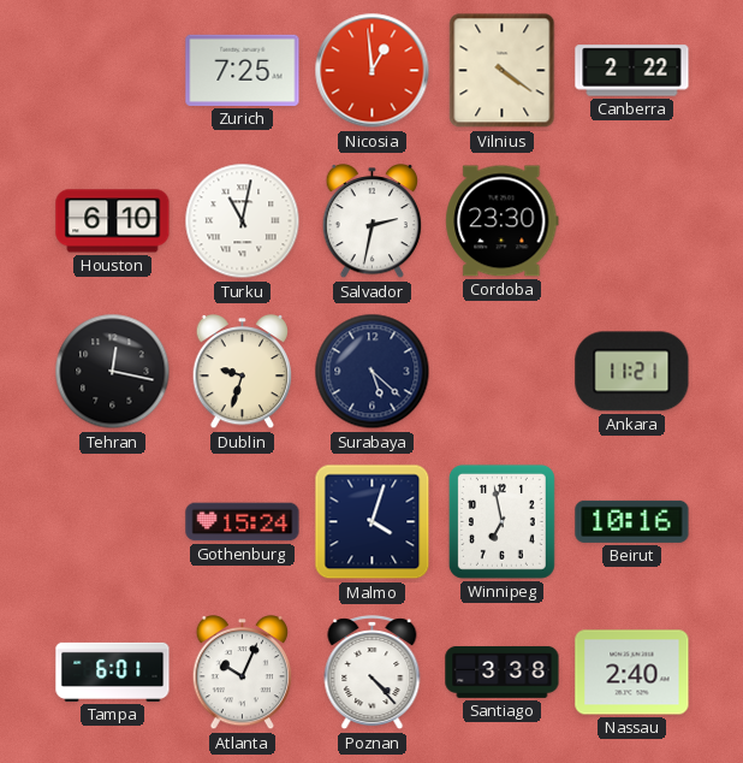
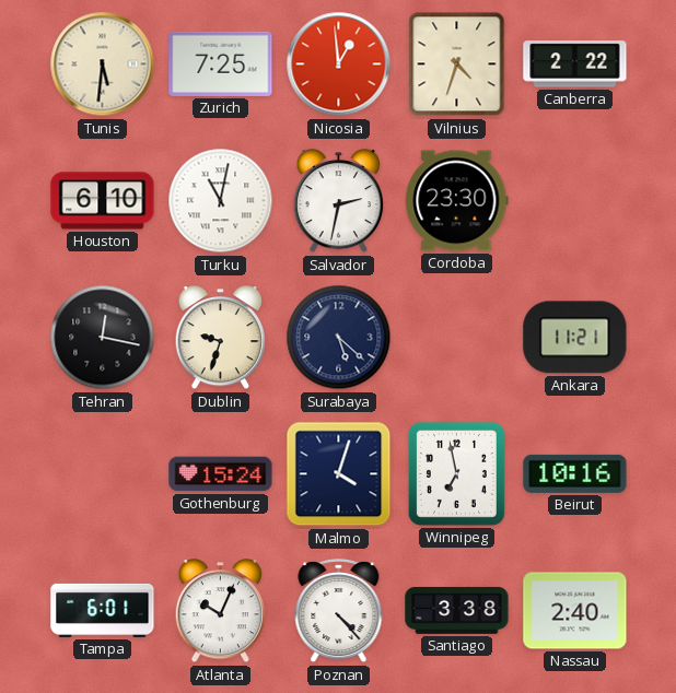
Tunis: none -> 5:31
Vilnius: 4:21 -> 4:33
